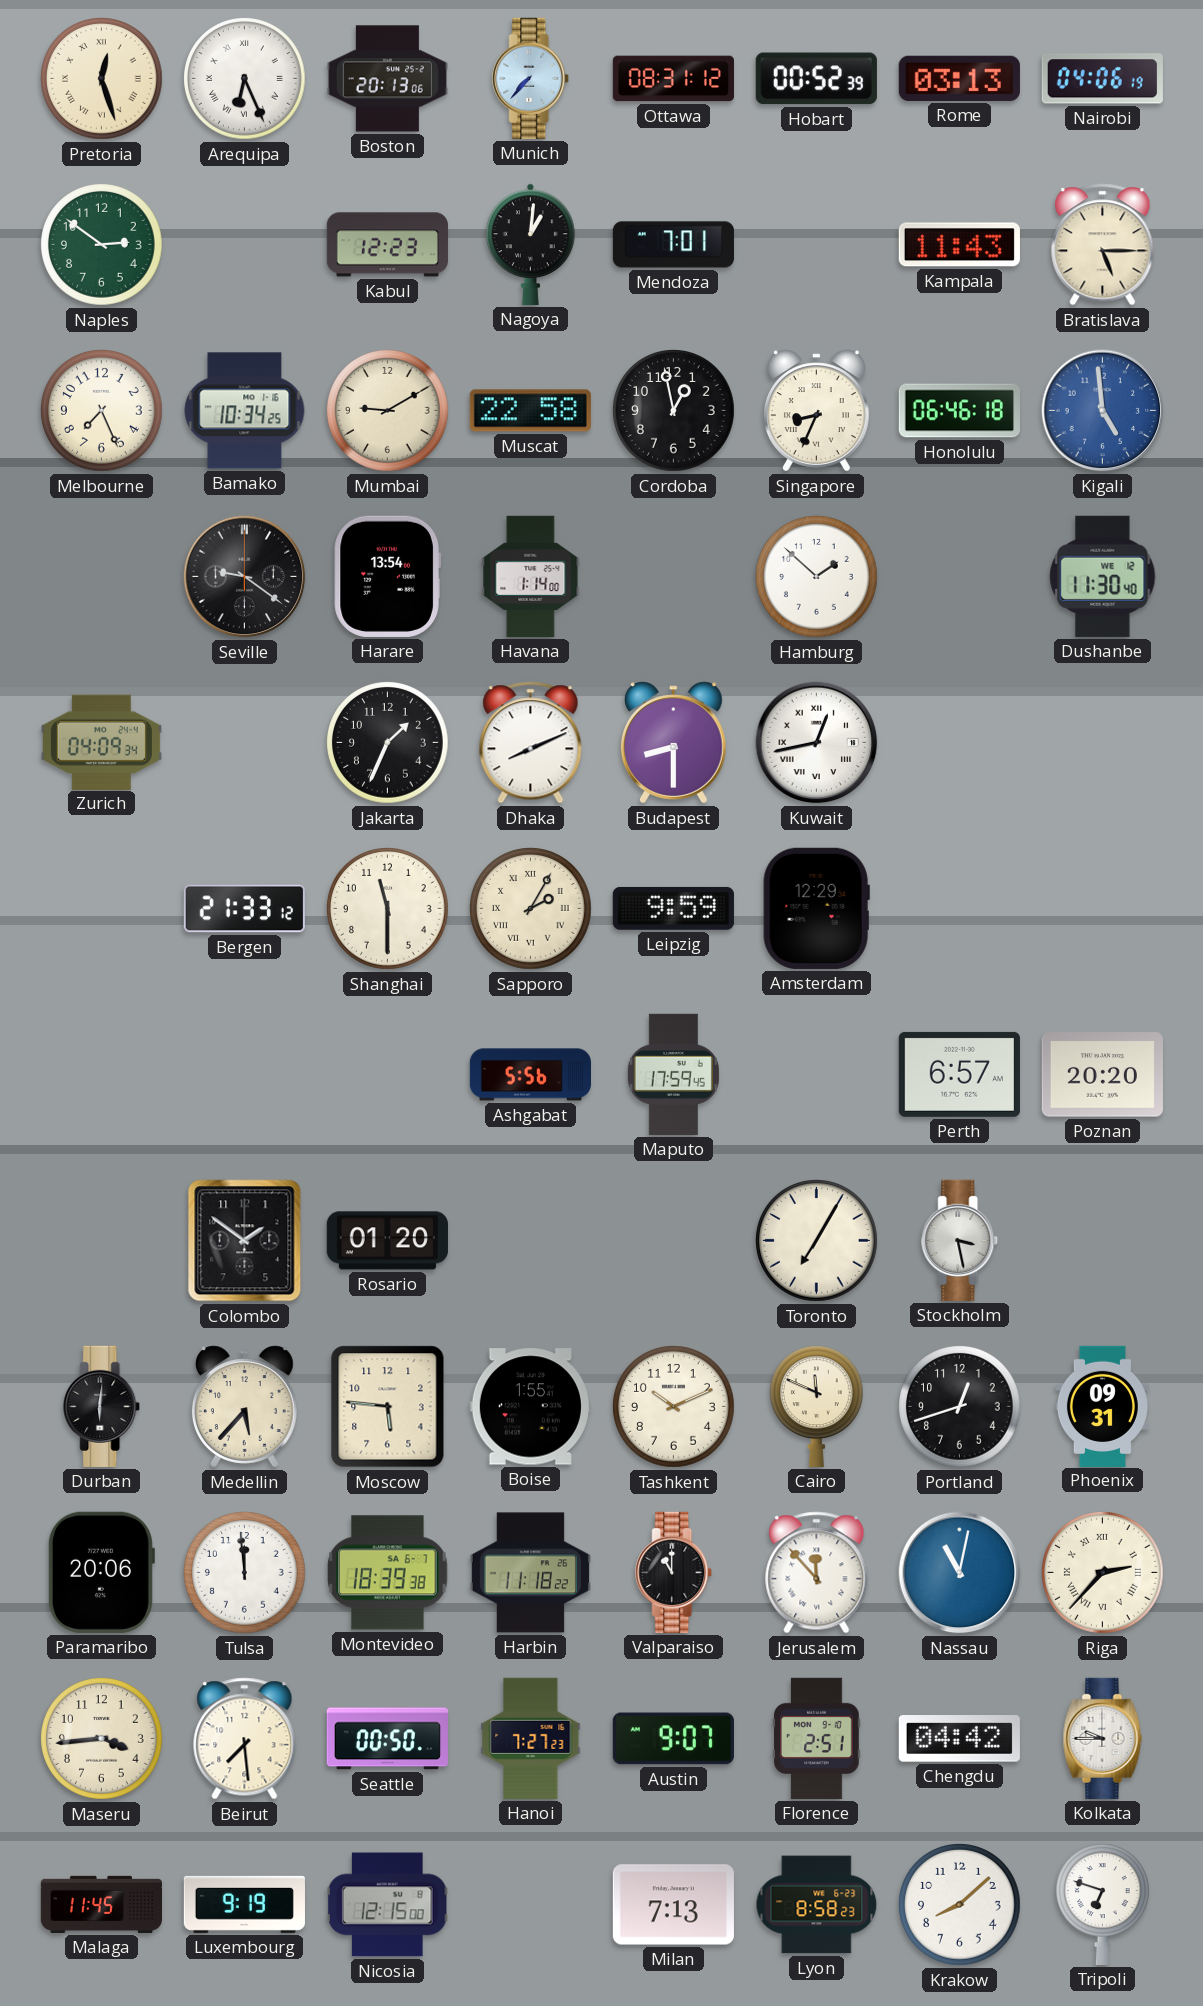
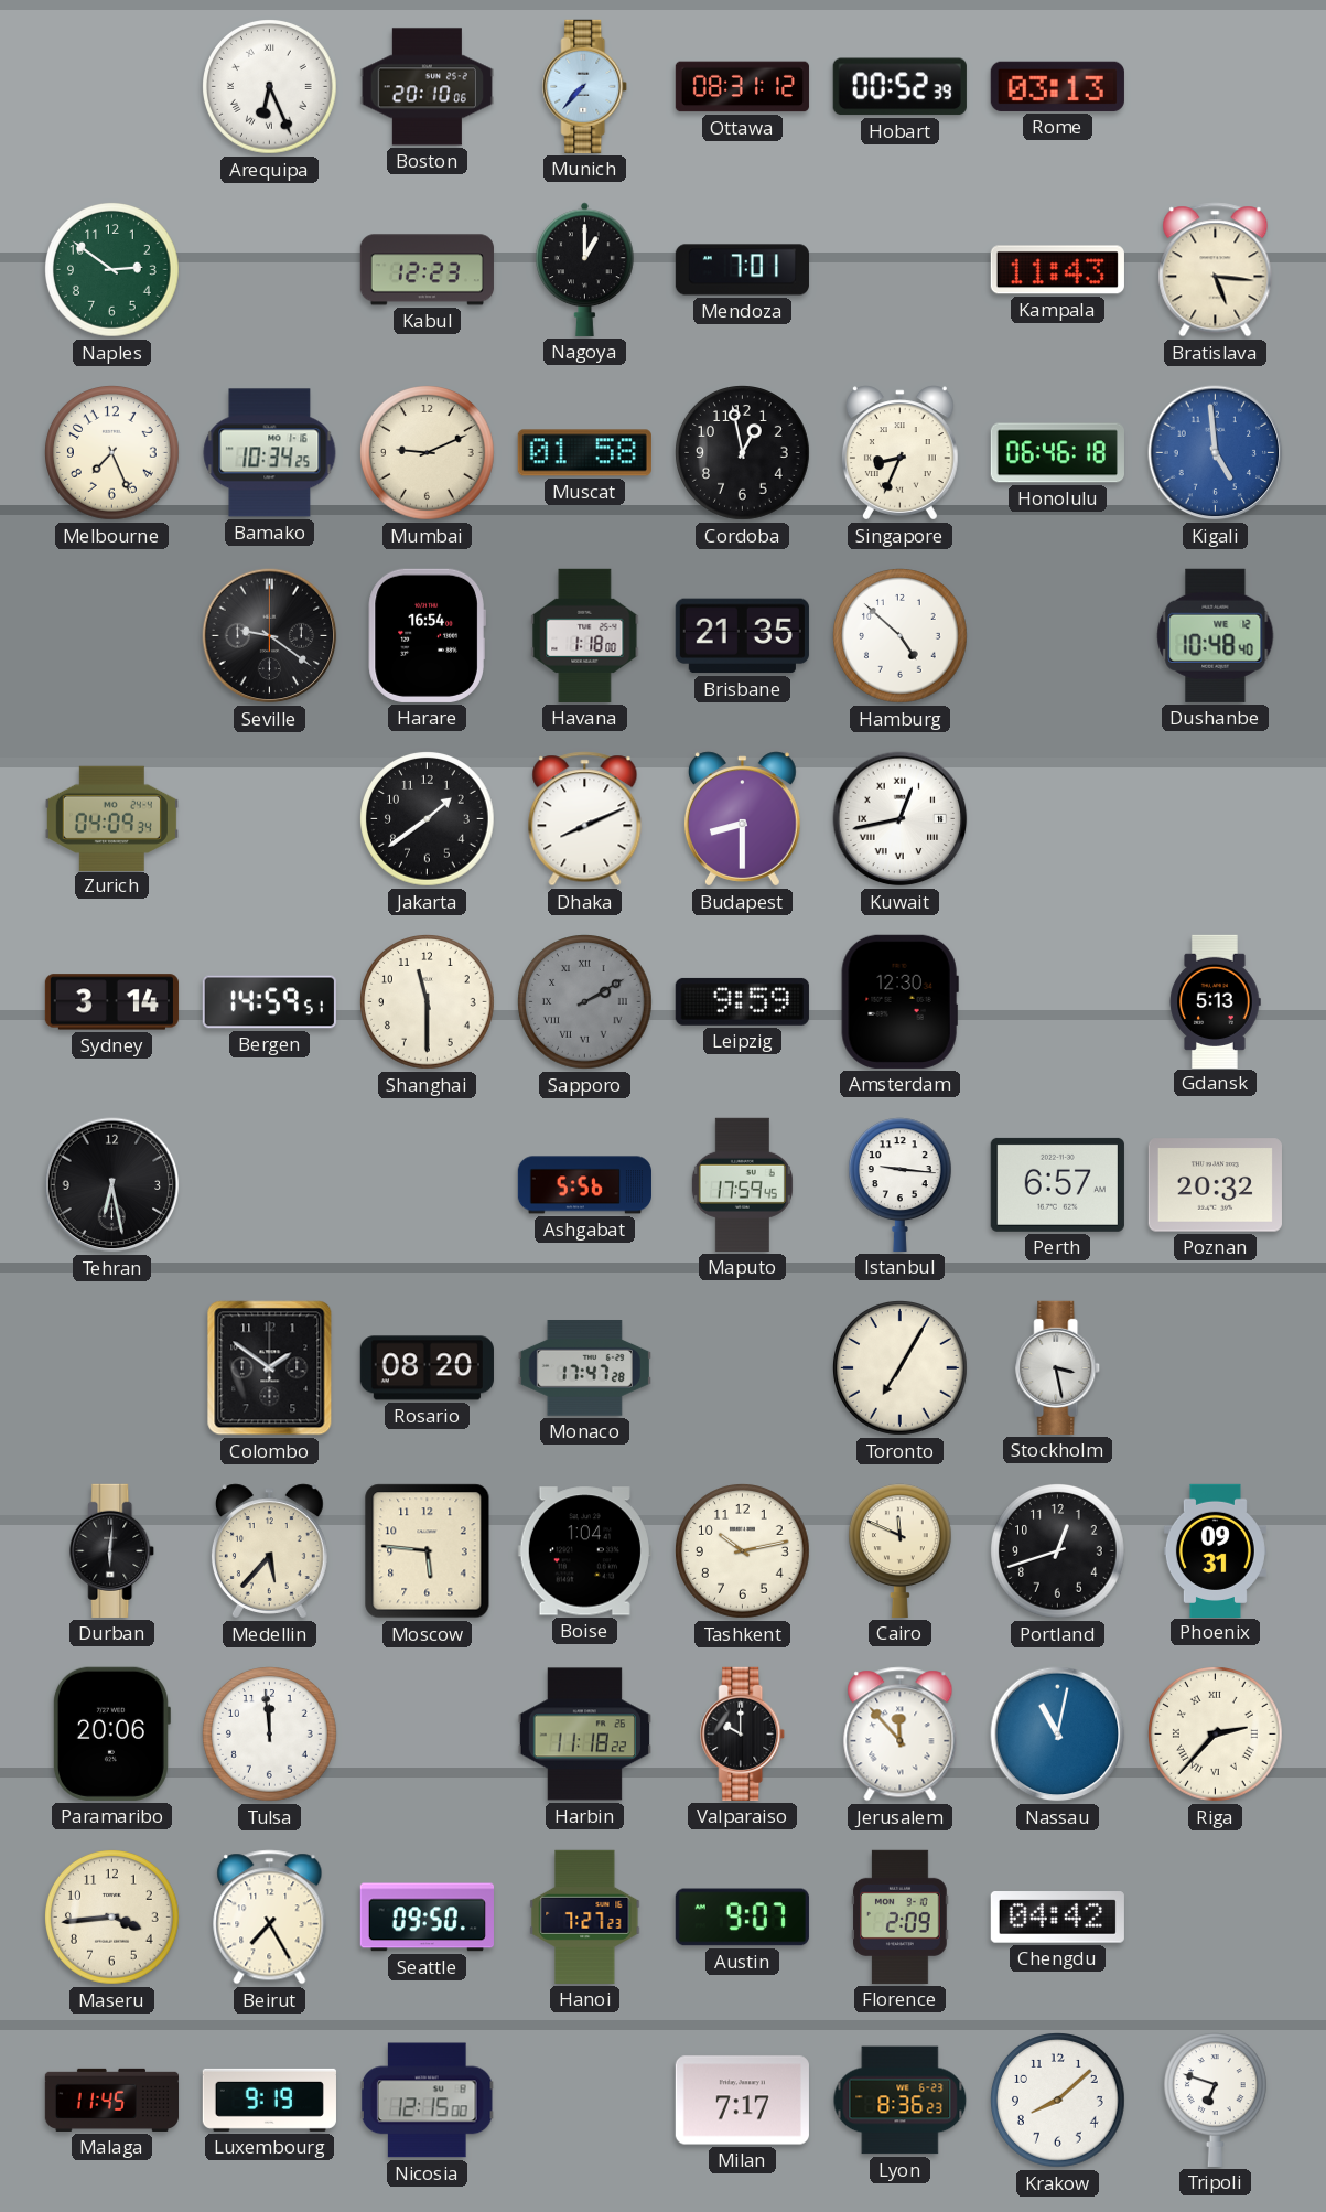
Pretoria: 12:27 -> none
Boston: 20:13 -> 20:10
Nairobi: 04:06 -> none
Nagoya: 1:01 -> 1:00
Bratislava: 5:15 -> 5:16
Mumbai: 9:10 -> 9:11
Muscat: 22:58 -> 01:58
Harare: 13:54 -> 16:54
Havana: 1:14 -> 1:18
Brisbane: none -> 21:35
Hamburg: 1:52 -> 4:52
Dushanbe: 11:30 -> 10:48
Jakarta: 1:34 -> 1:39
Sydney: none -> 3:14
Bergen: 21:33 -> 14:59
Sapporo: 2:05 -> 2:10
Sapporo dial: cream -> grey
Amsterdam: 12:29 -> 12:30
Gdansk: none -> 5:13
Tehran: none -> 6:28
Istanbul: none -> 9:16
Poznan: 20:20 -> 20:32
Rosario: 01:20 -> 08:20
Monaco: none -> 17:47
Boise: 1:55 -> 1:04
Tashkent: 10:11 -> 10:13
Montevideo: 18:39 -> none
Valparaiso: 11:00 -> 10:00
Beirut: 7:29 -> 7:25
Seattle: 00:50 -> 09:50
Florence: 2:51 -> 2:09
Kolkata: 9:45 -> none
Milan: 7:13 -> 7:17
Lyon: 8:58 -> 8:36
